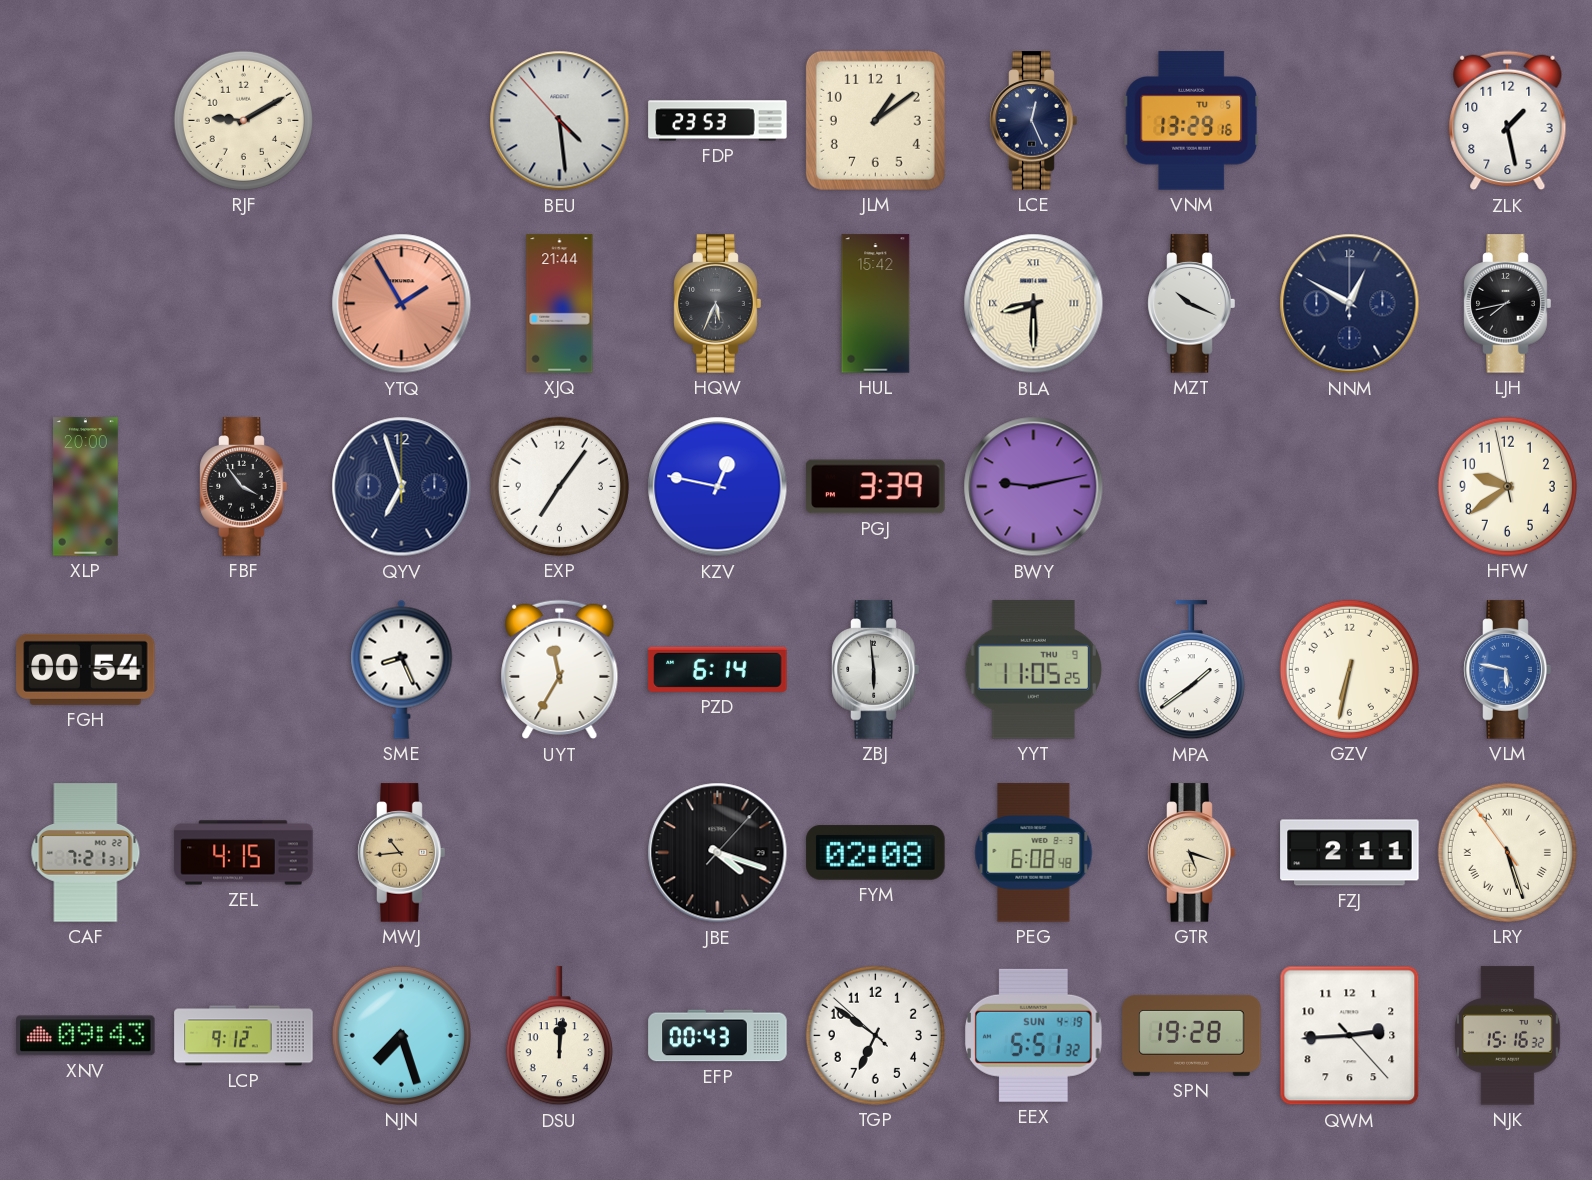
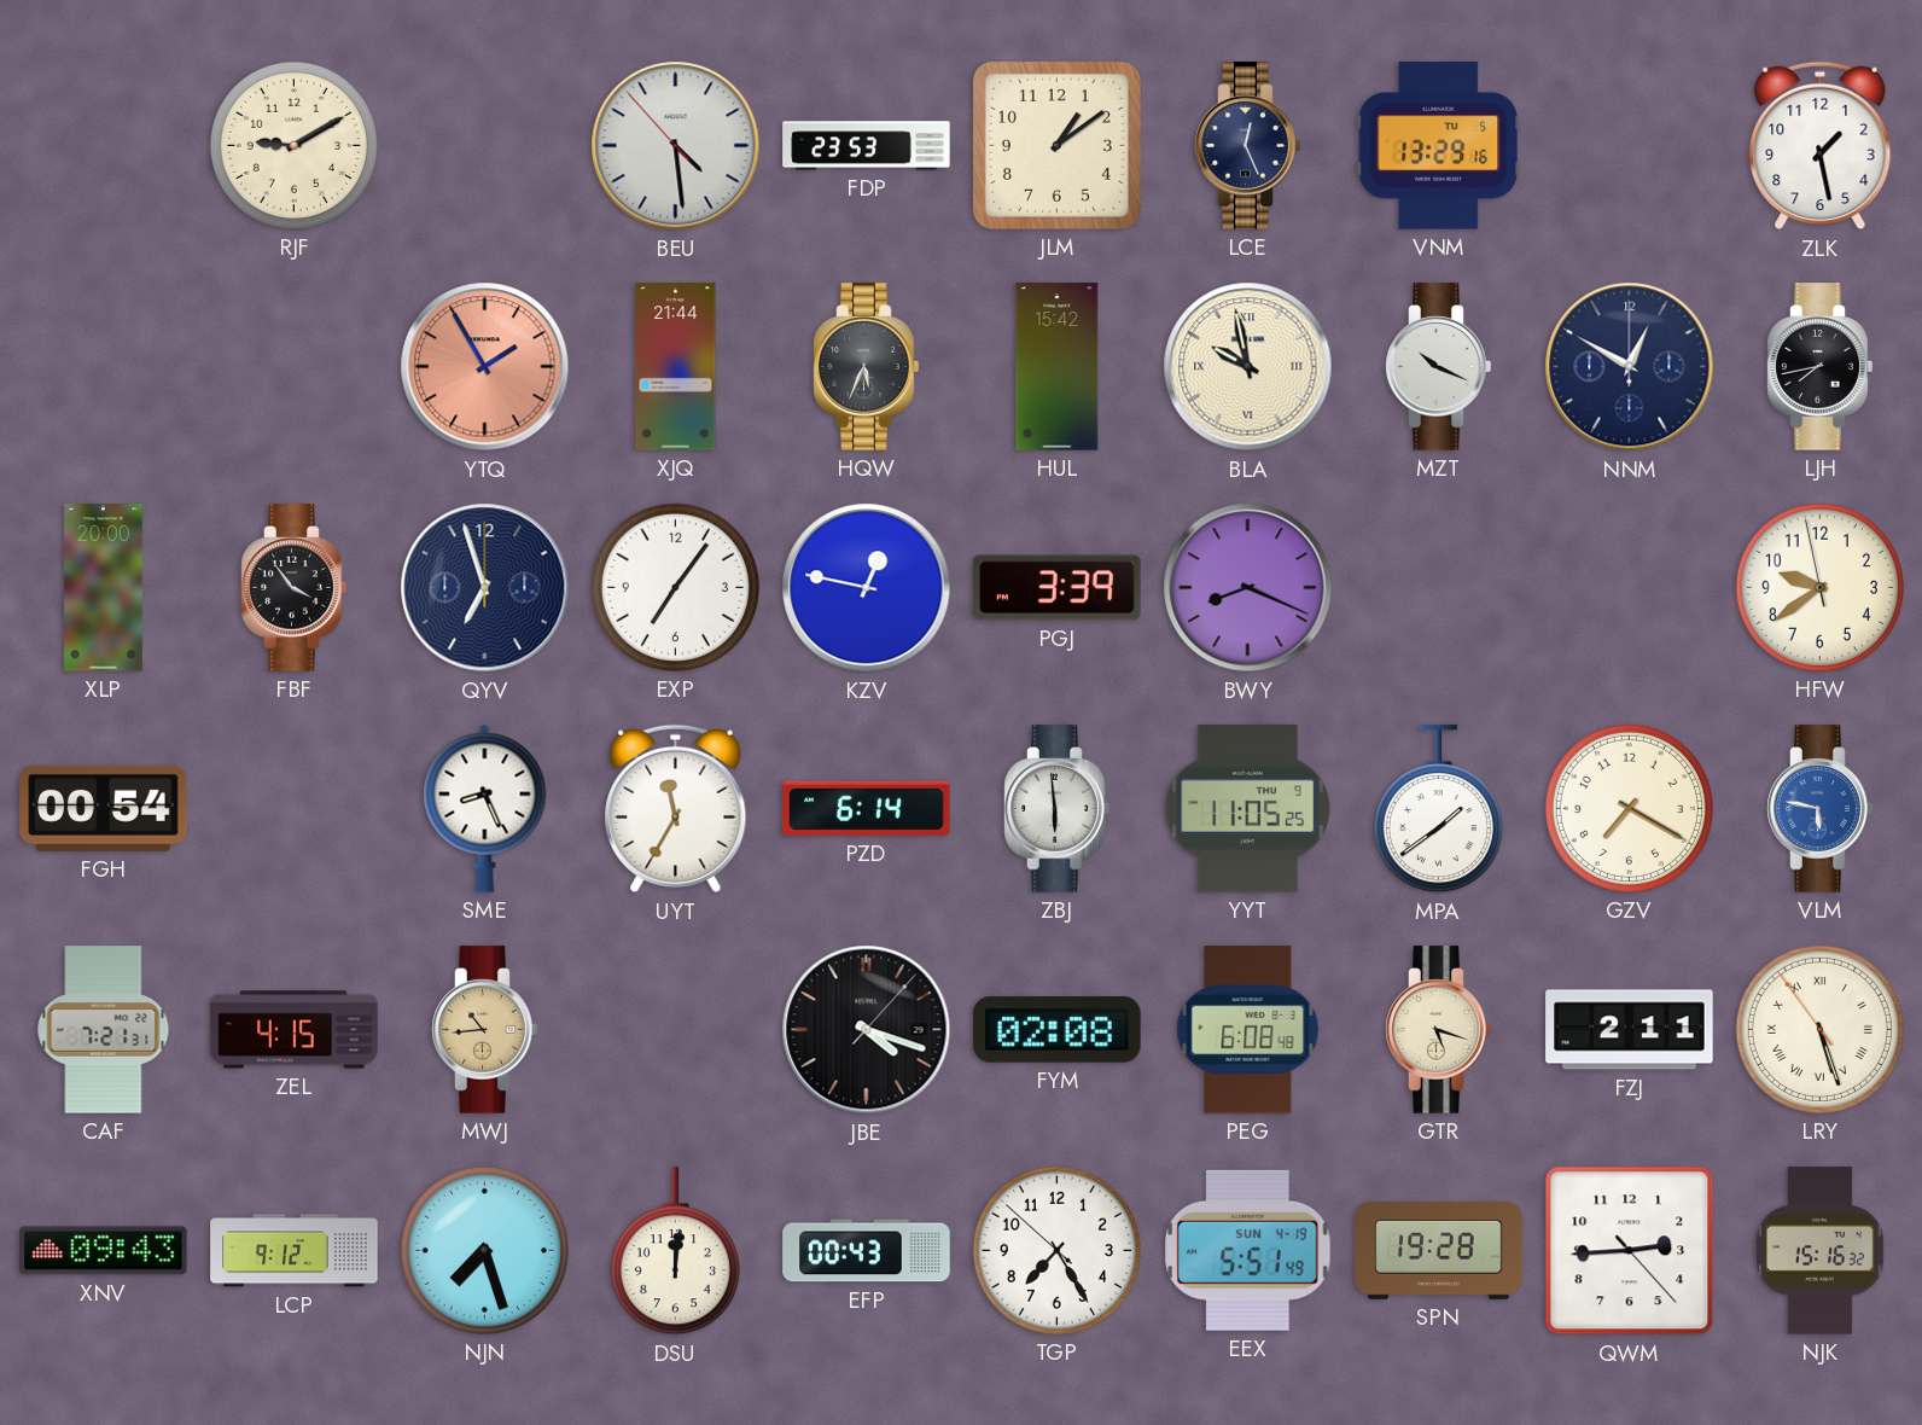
BLA: 8:30 -> 9:58
BWY: 9:13 -> 8:19
GZV: 6:32 -> 7:20
TGP: 6:50 -> 7:24
EEX: 5:51:32 -> 5:51:49
